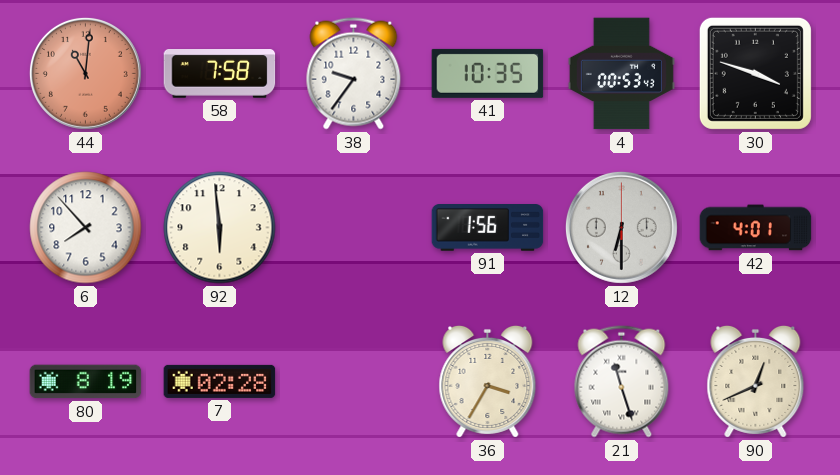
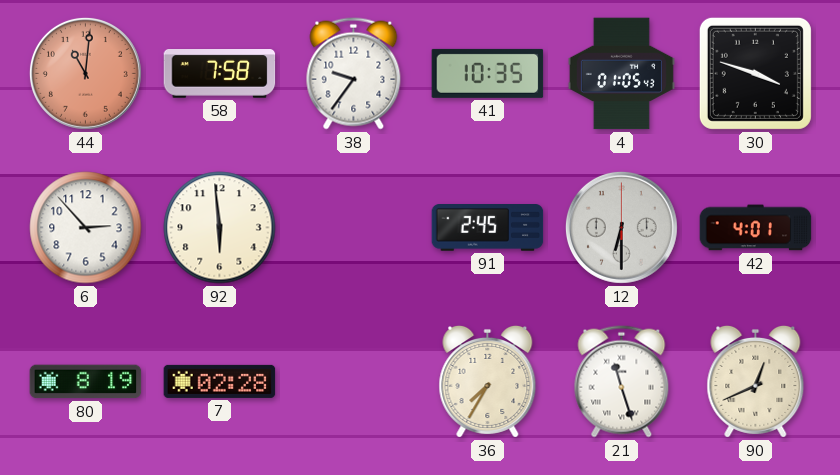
4: 00:53 -> 01:05
6: 7:53 -> 2:53
91: 1:56 -> 2:45
36: 3:35 -> 7:35
